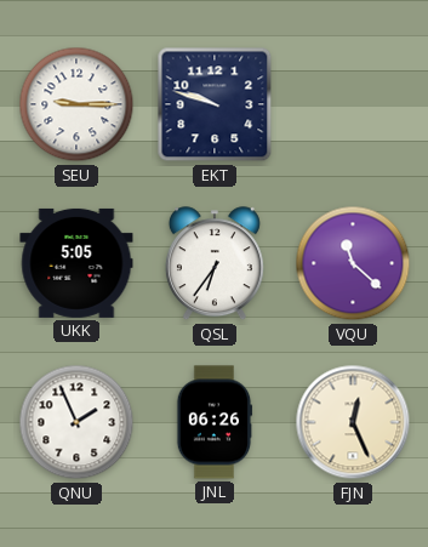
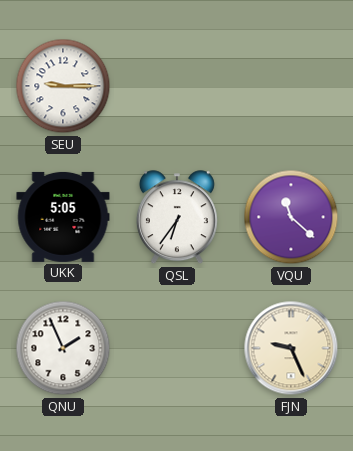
EKT: 9:48 -> none
JNL: 06:26 -> none
FJN: 12:26 -> 9:26
